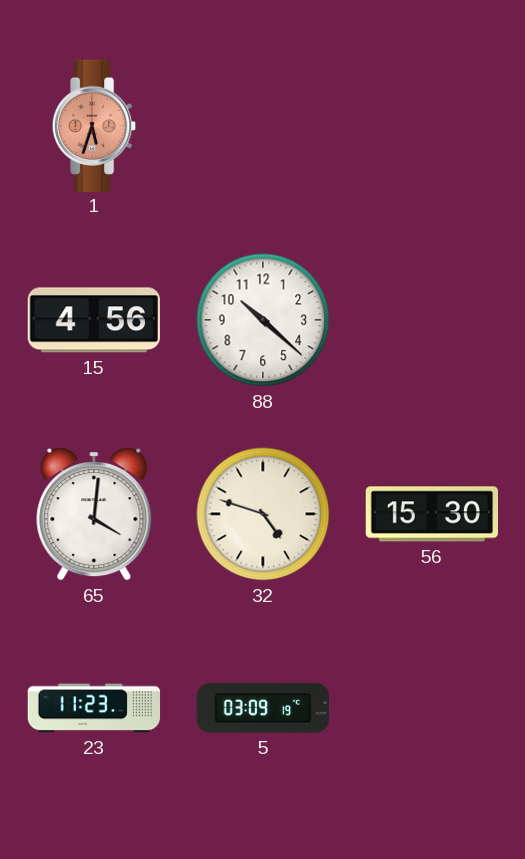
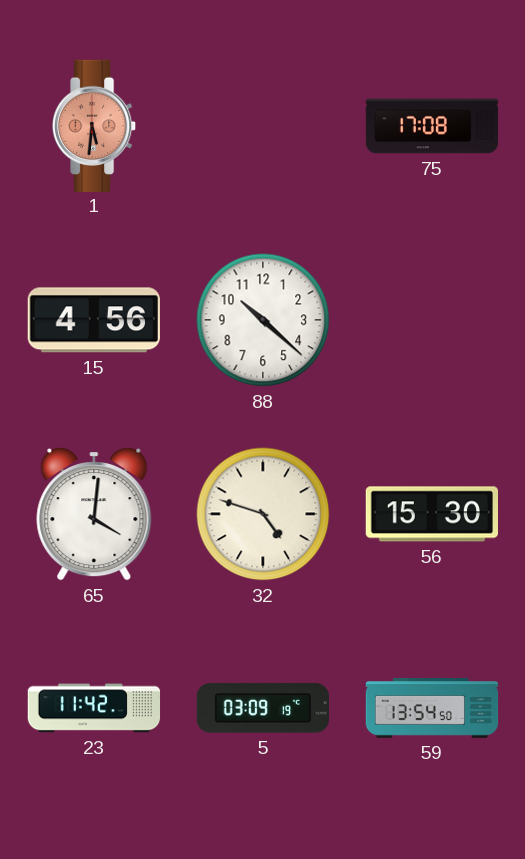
1: 5:33 -> 5:31
75: none -> 17:08
23: 11:23 -> 11:42
59: none -> 13:54
